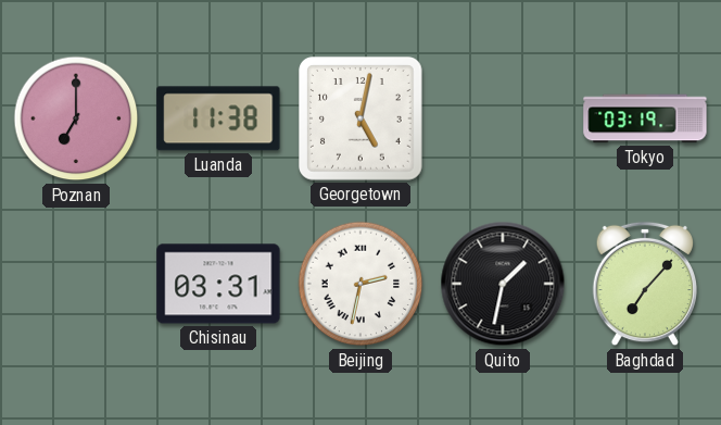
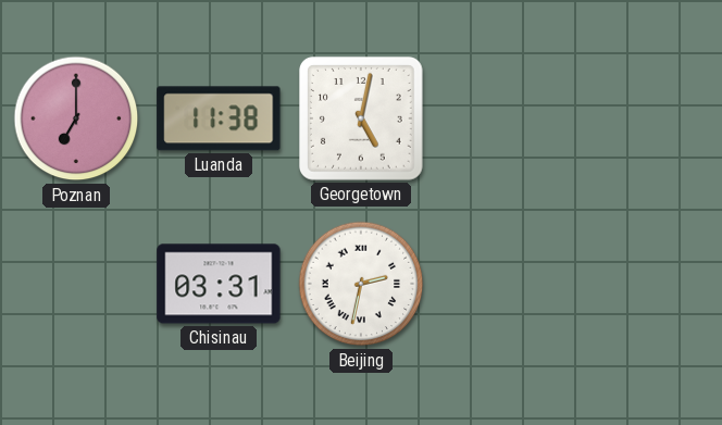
Tokyo: 03:19 -> none
Quito: 1:32 -> none
Baghdad: 7:07 -> none
